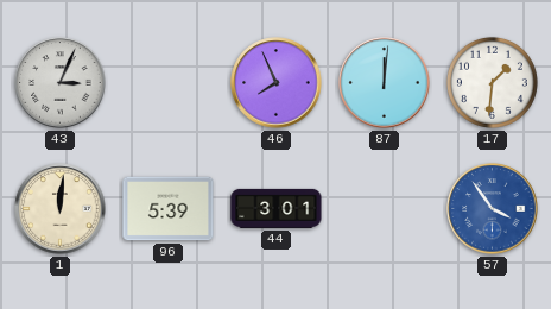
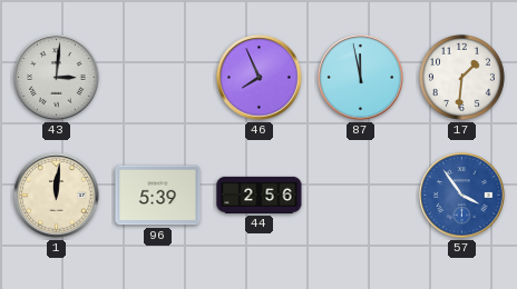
43: 3:04 -> 3:01
87: 12:01 -> 11:58
44: 3:01 -> 2:56
